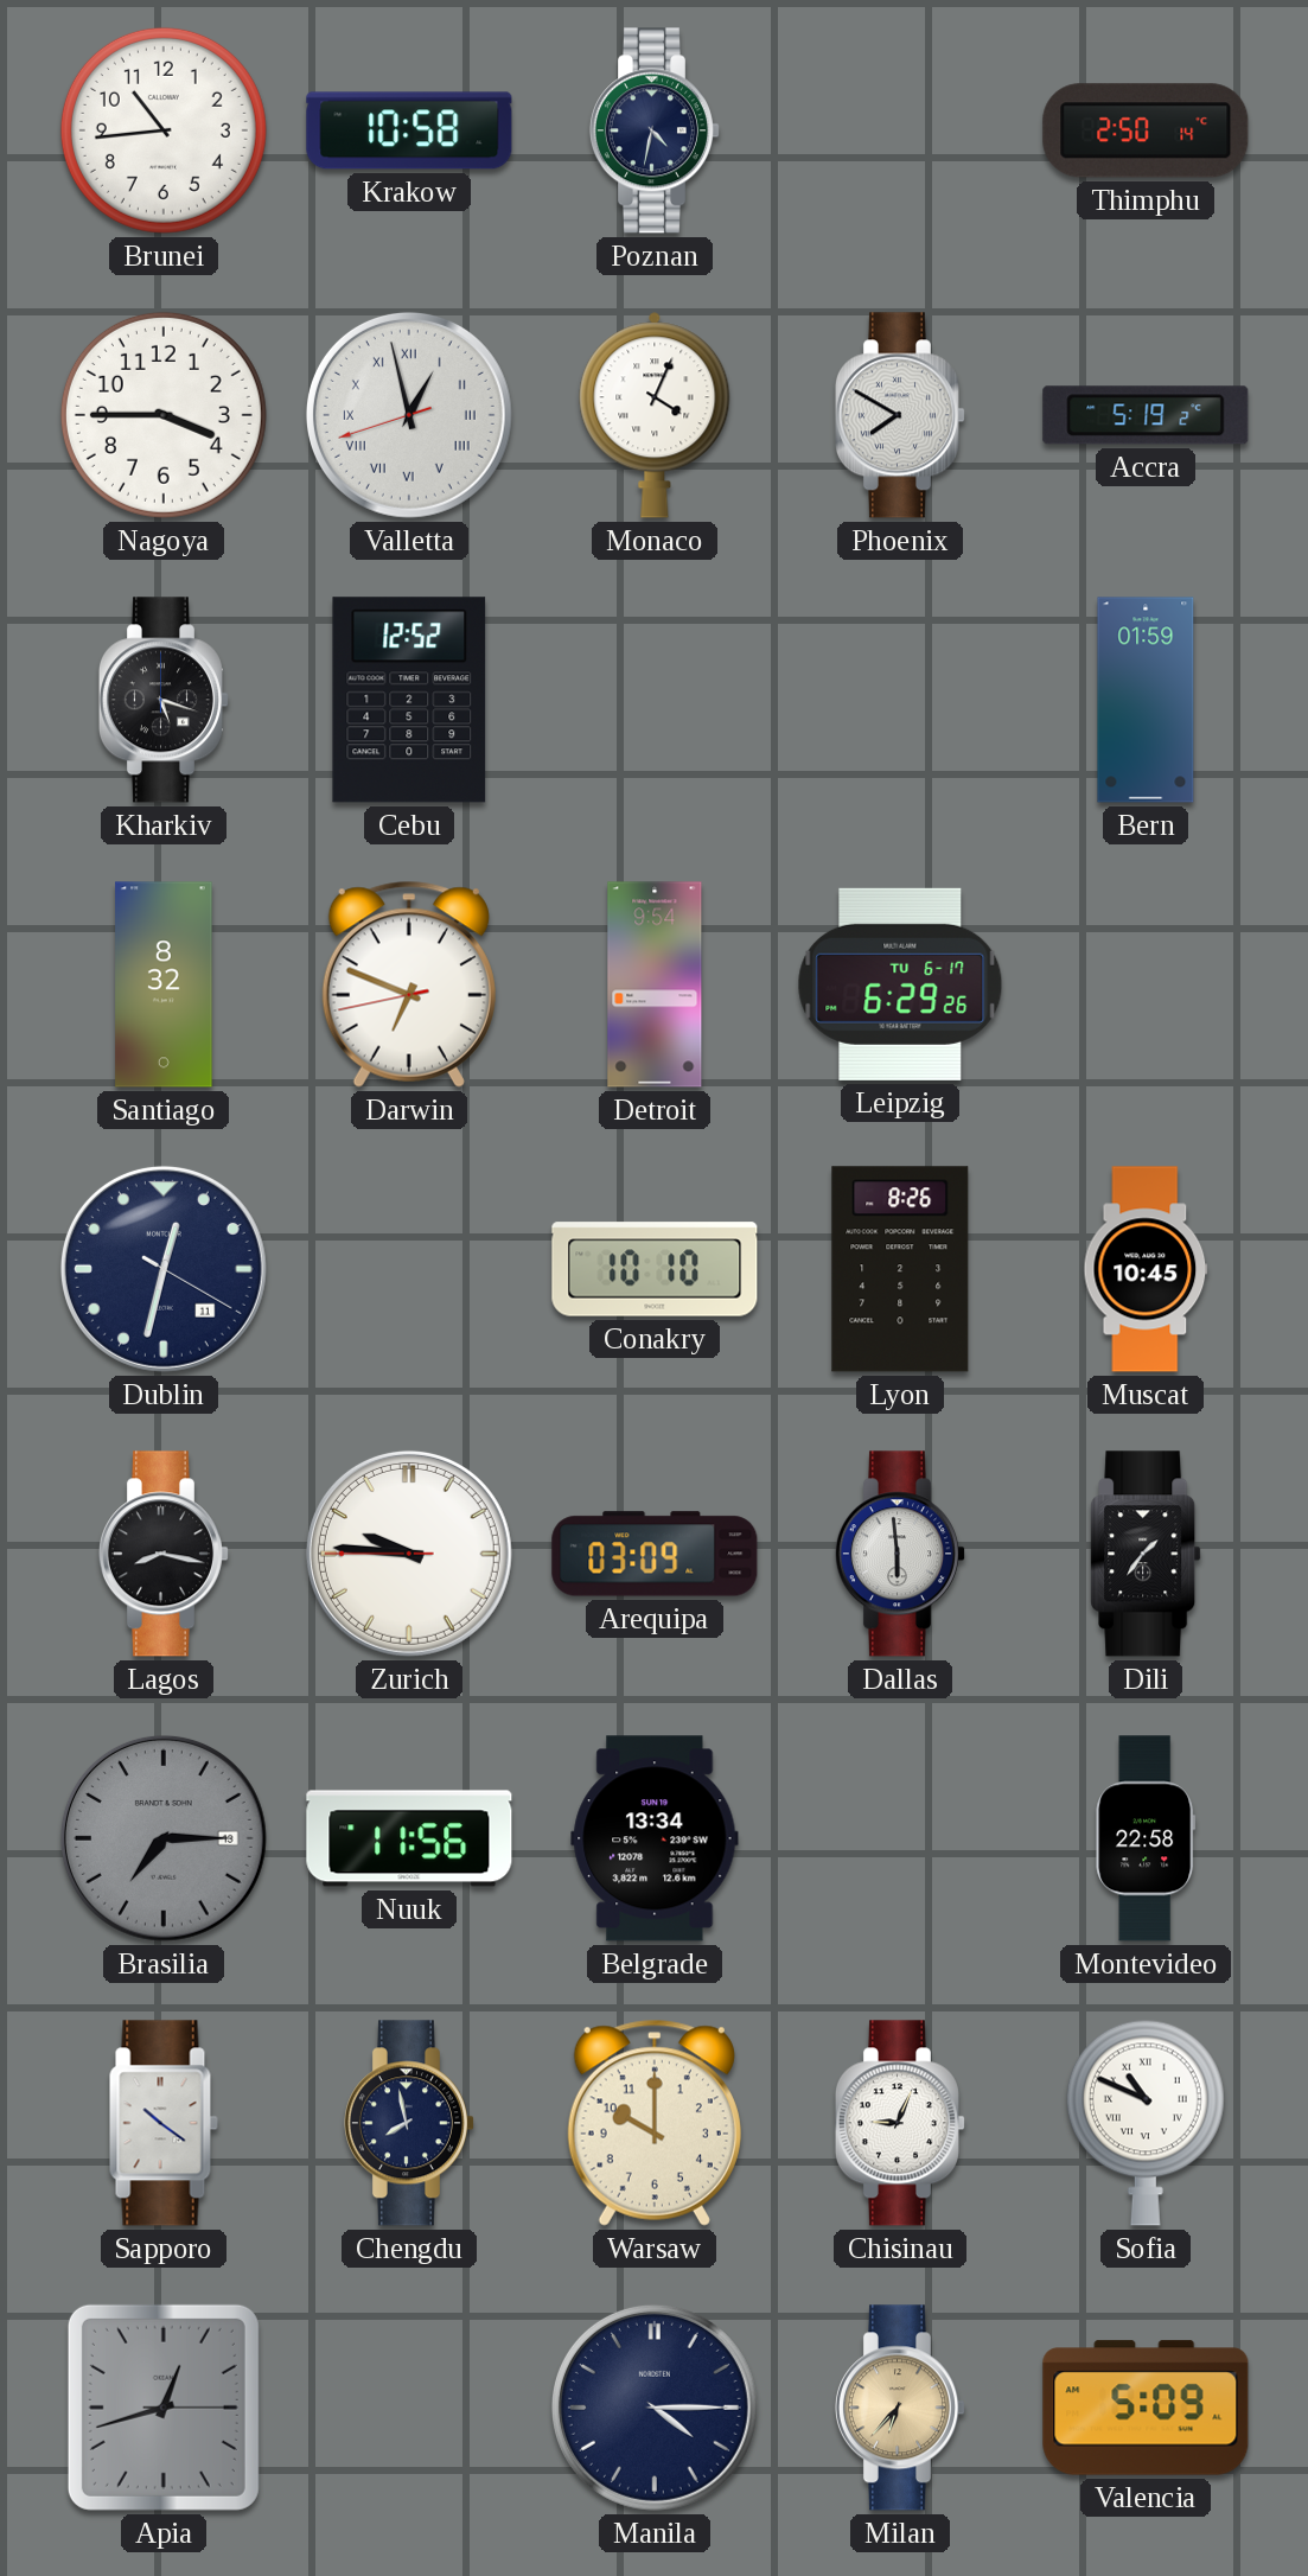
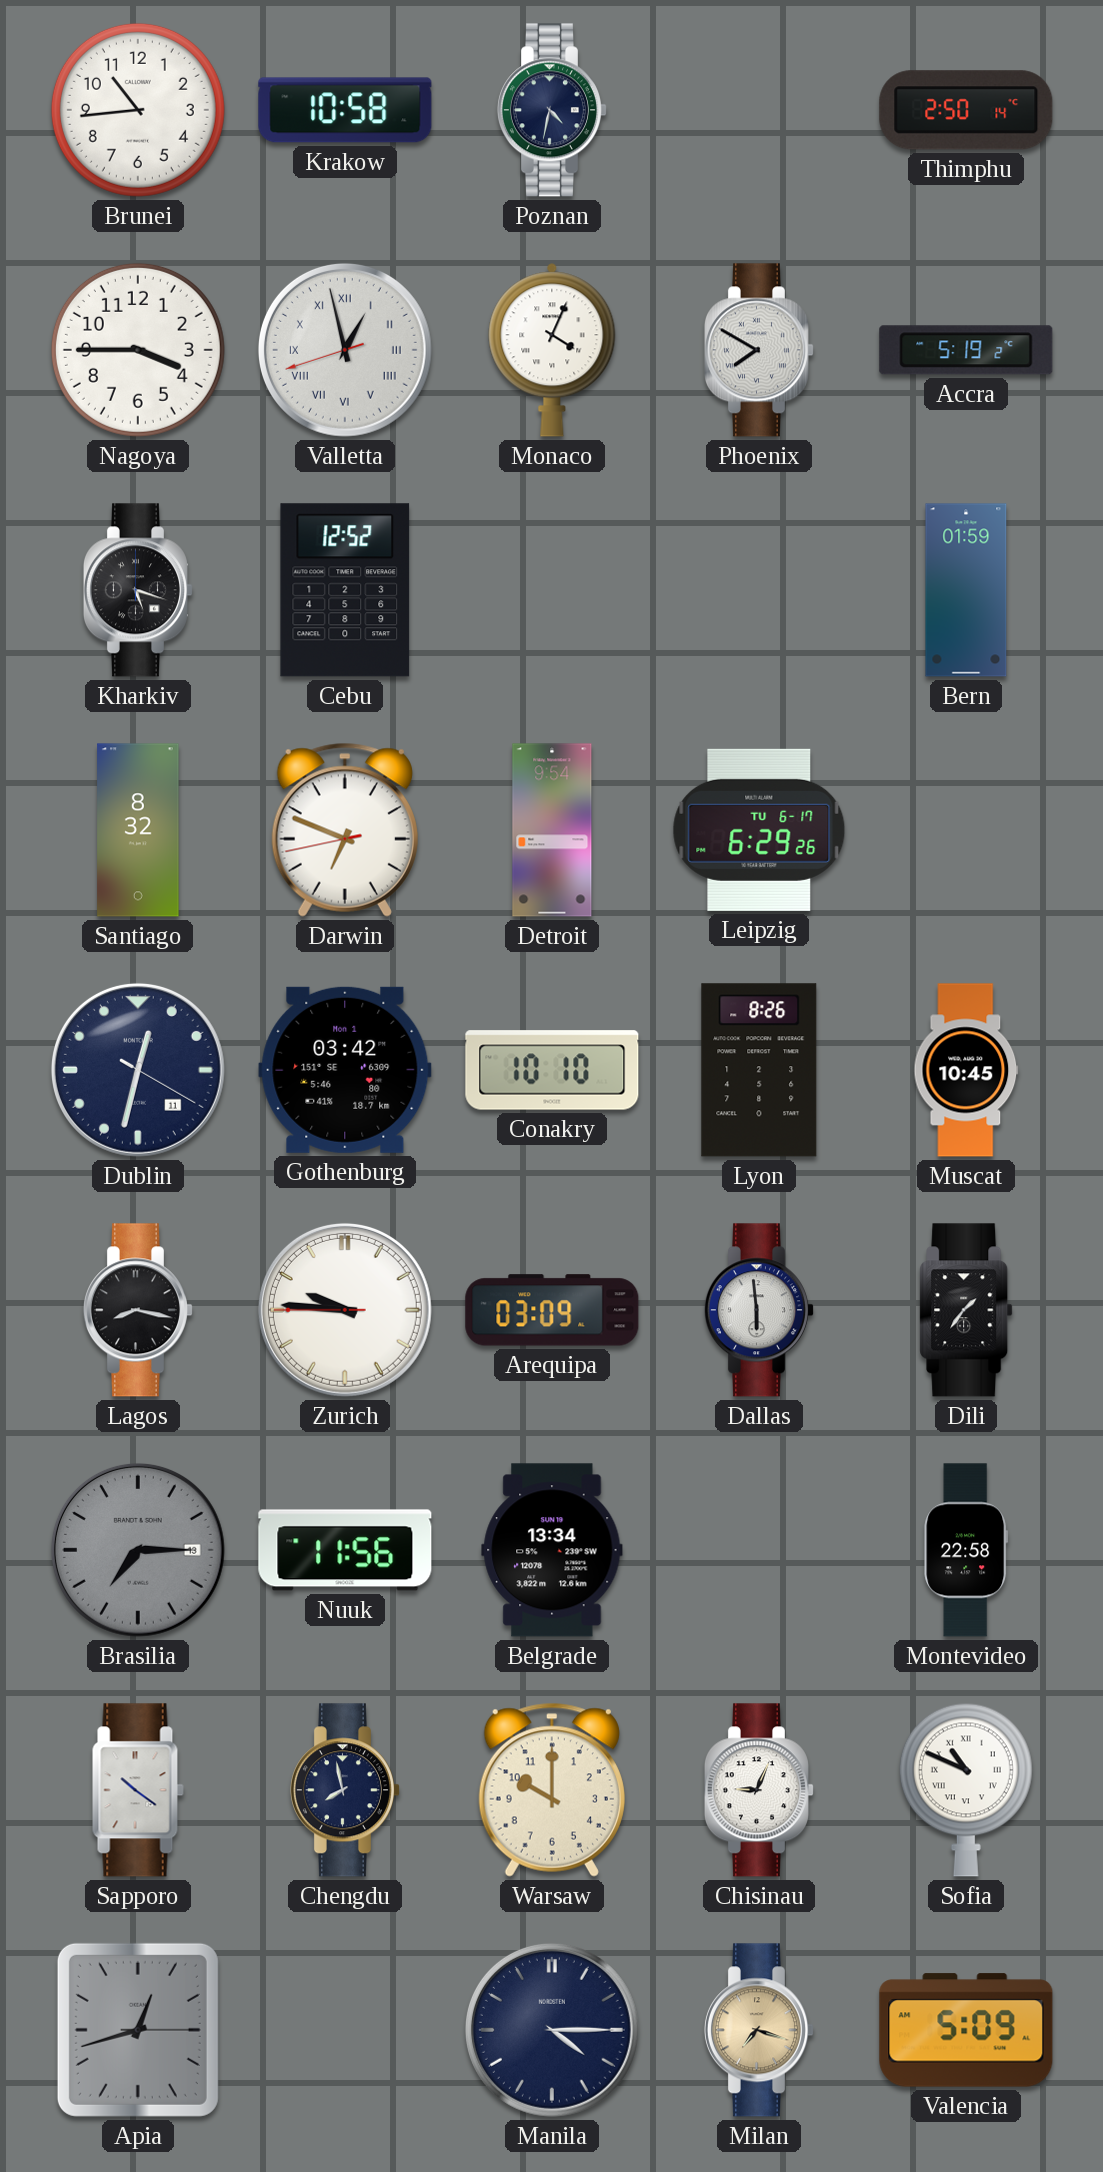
Gothenburg: none -> 03:42
Milan: 6:37 -> 7:18
